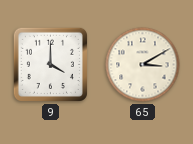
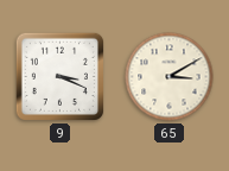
9: 4:00 -> 3:19
